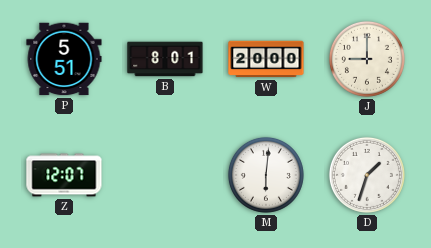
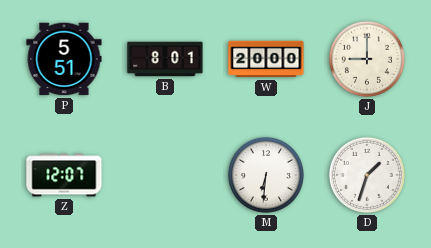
M: 6:01 -> 6:31
